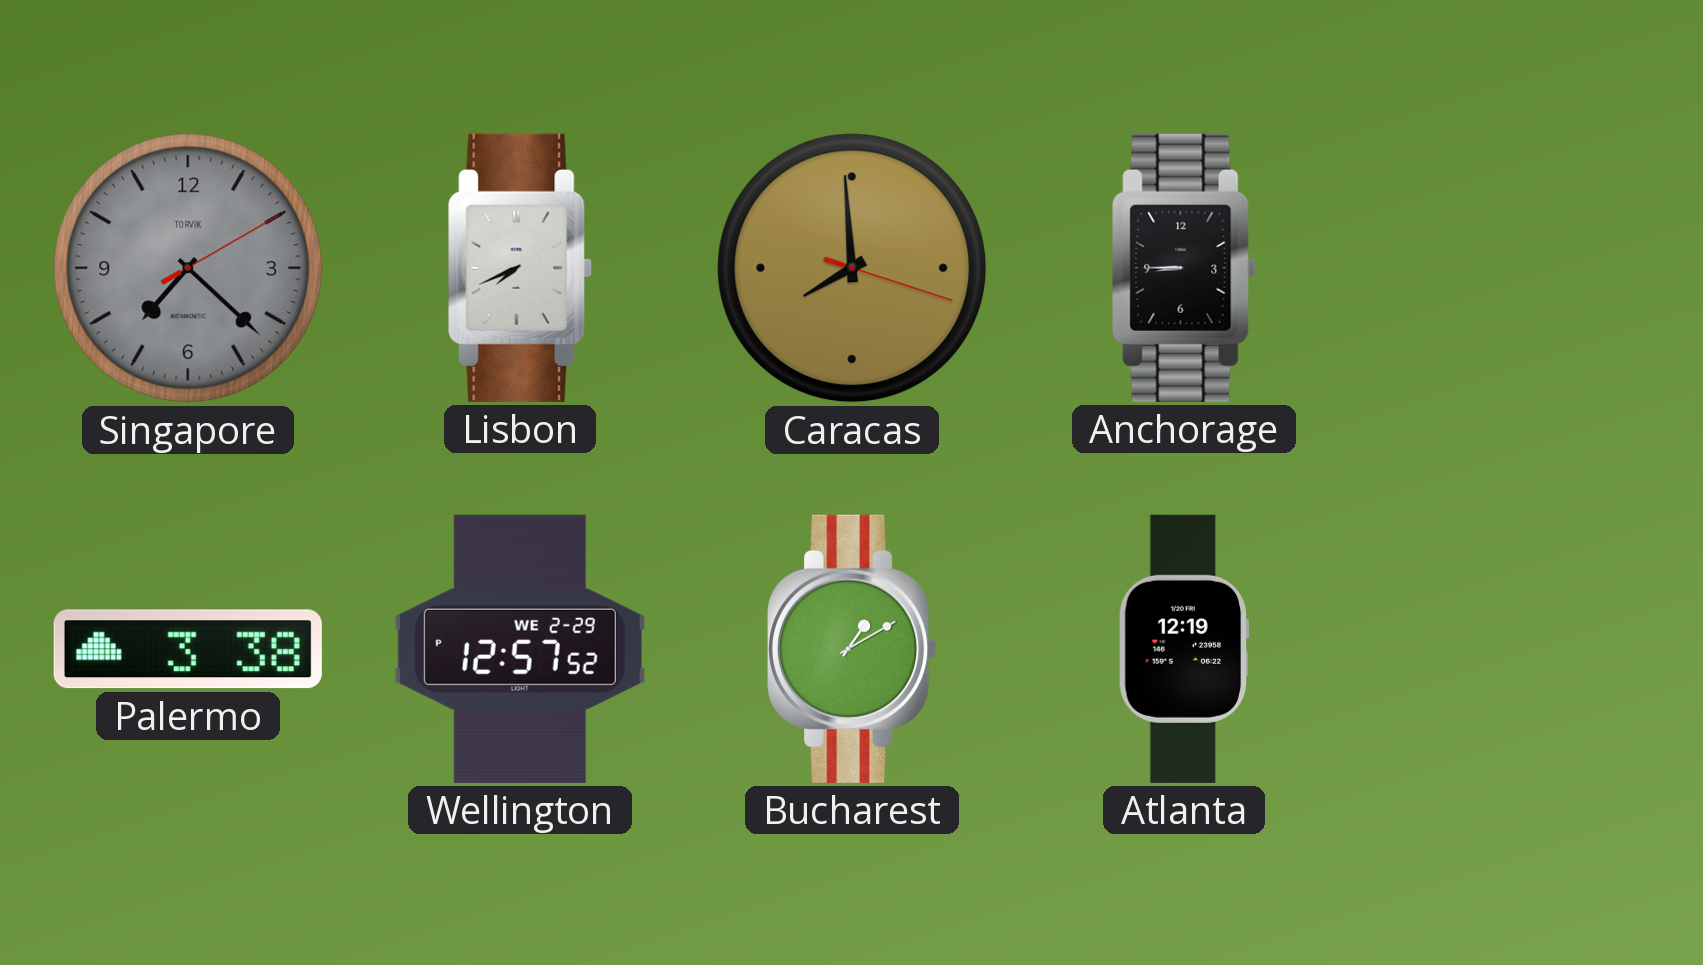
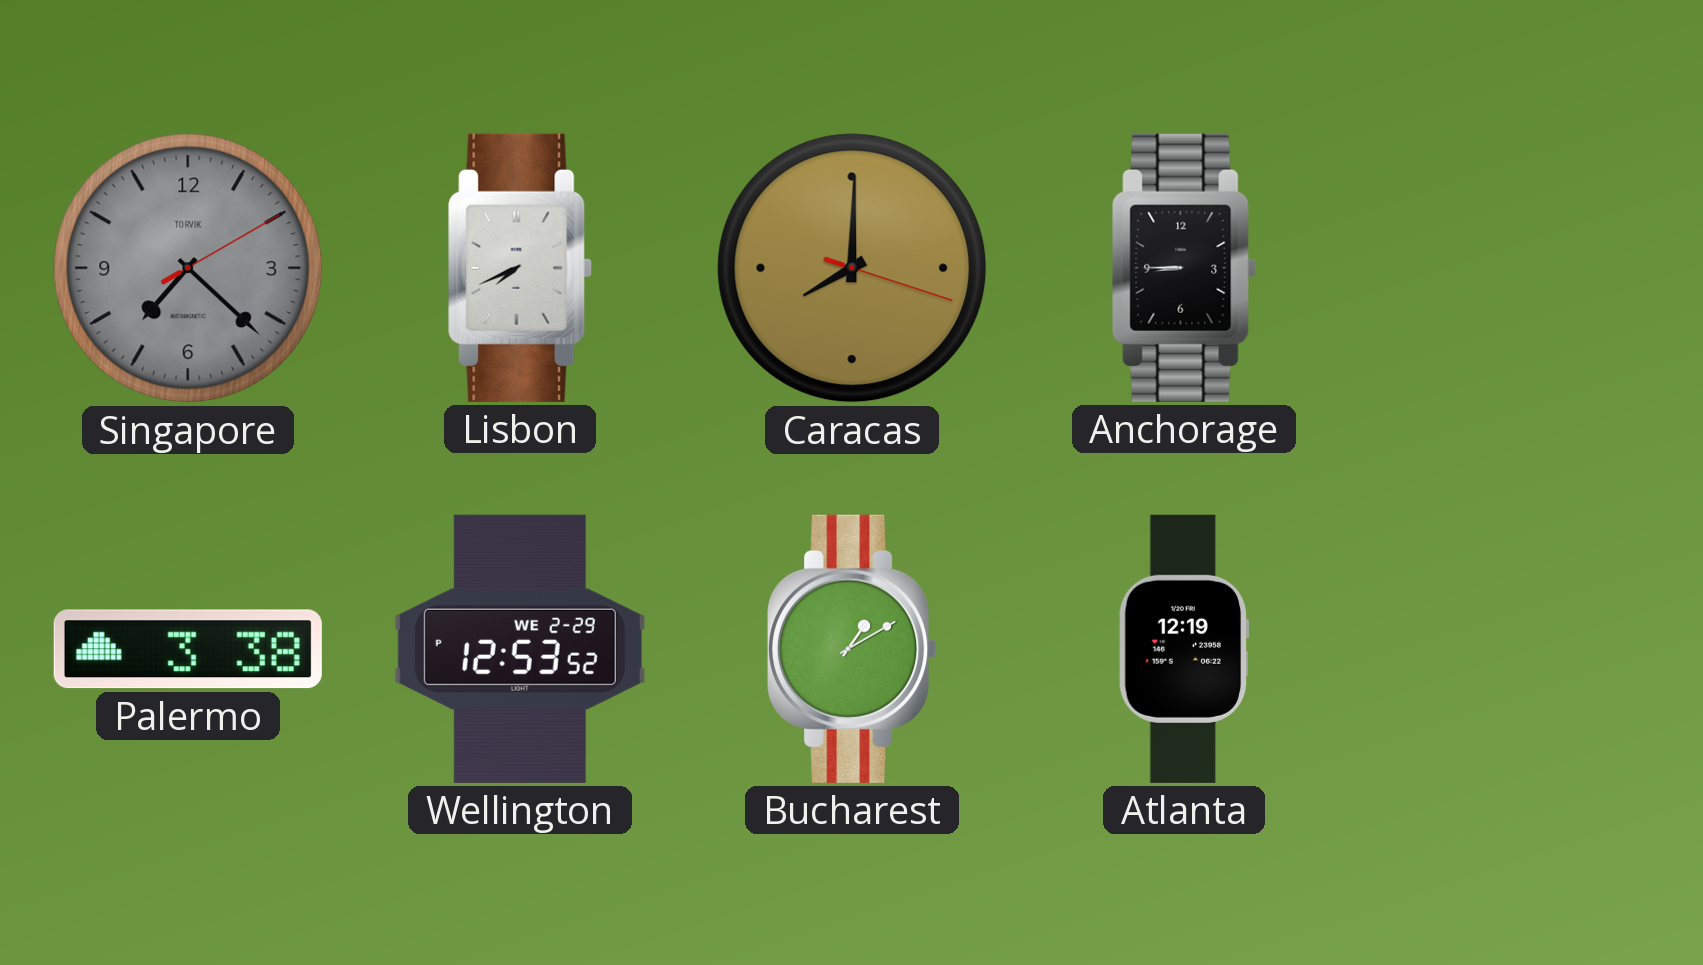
Caracas: 7:59 -> 8:00
Wellington: 12:57 -> 12:53
